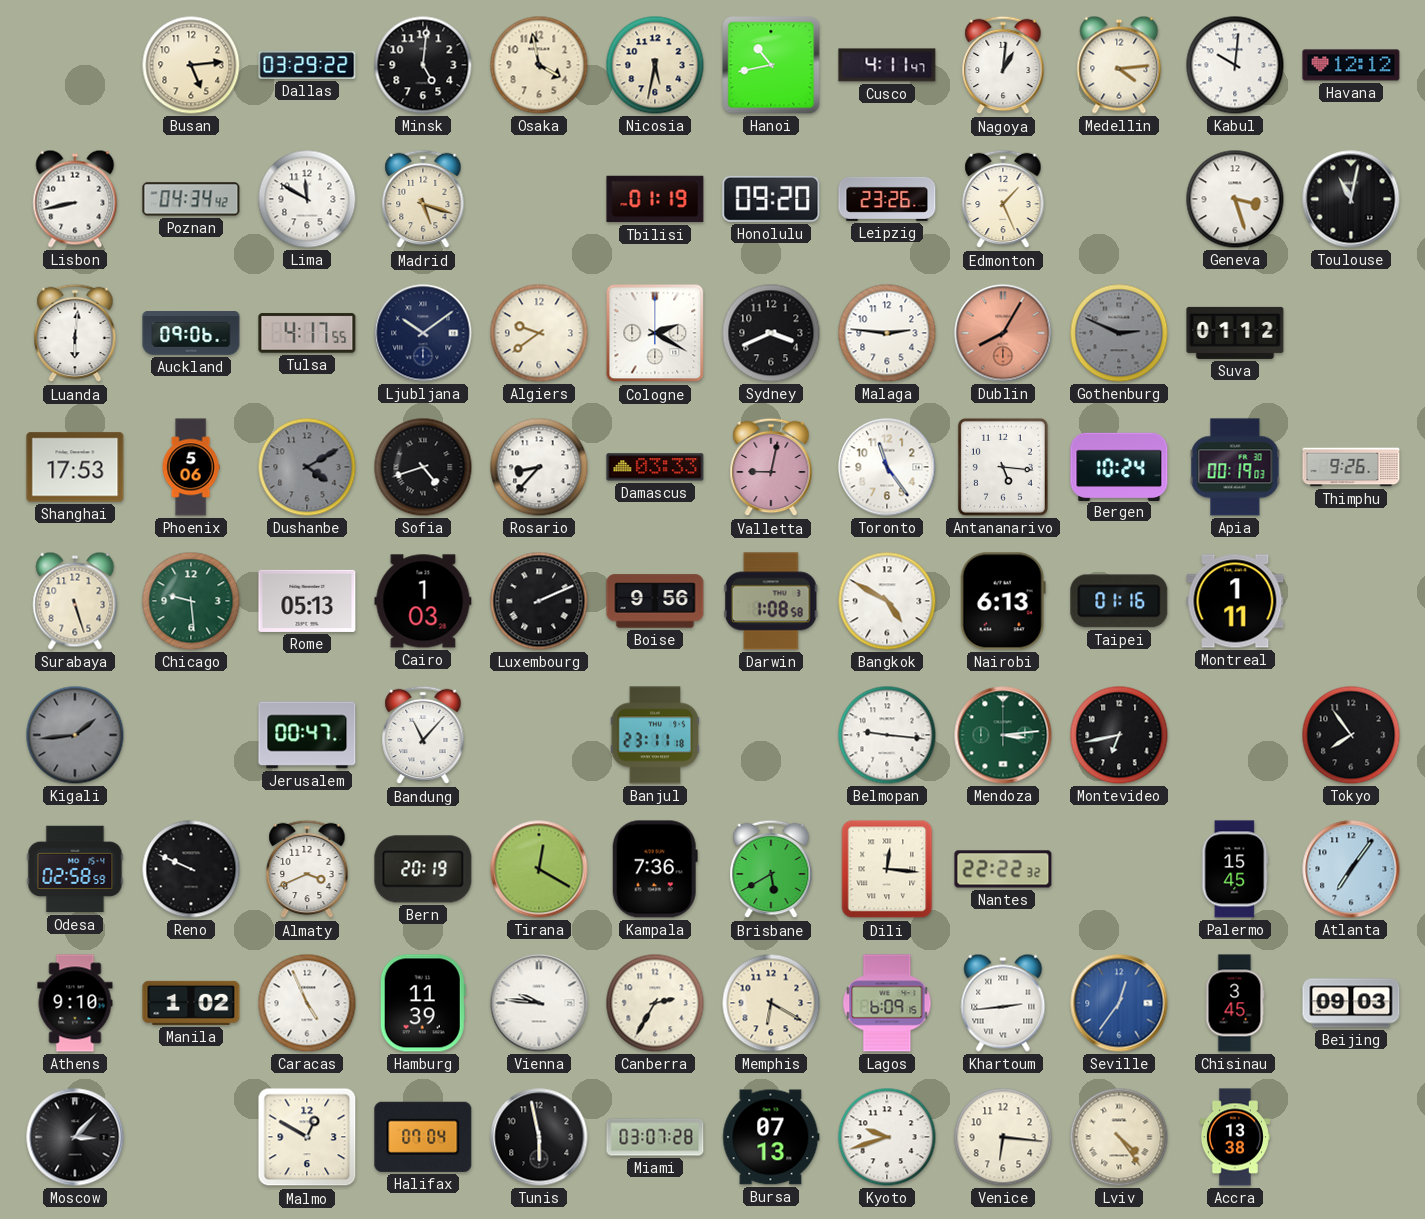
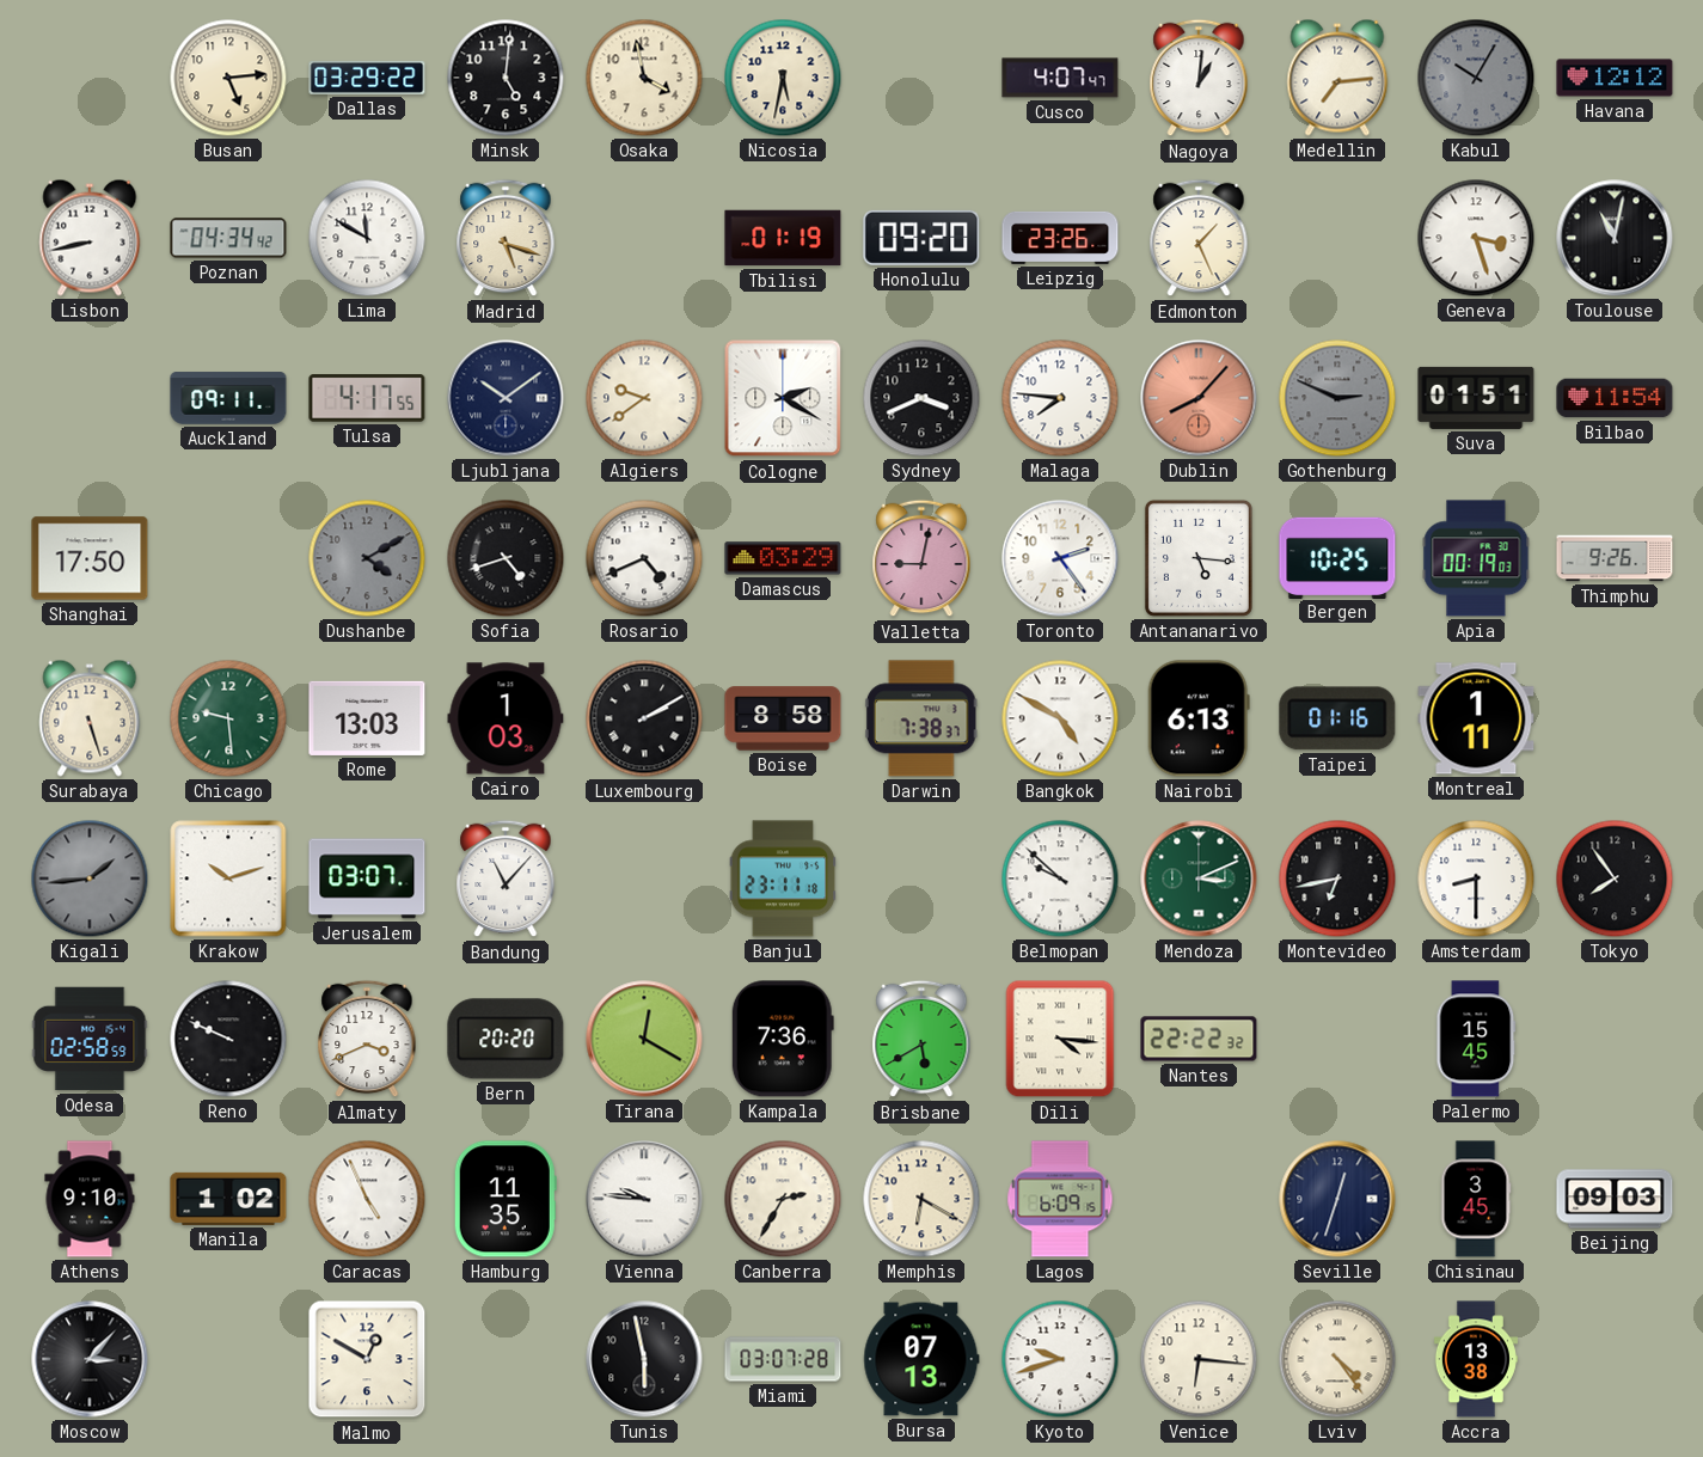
Hanoi: 10:43 -> none
Cusco: 4:11 -> 4:07
Medellin: 4:14 -> 7:14
Kabul: 10:01 -> 10:05
Kabul dial: white -> grey
Luanda: 6:01 -> none
Auckland: 09:06 -> 09:11
Malaga: 2:46 -> 7:46
Dublin: 8:05 -> 8:07
Suva: 01:12 -> 01:51
Bilbao: none -> 11:54
Shanghai: 17:53 -> 17:50
Phoenix: 5:06 -> none
Rosario: 8:37 -> 4:41
Damascus: 03:33 -> 03:29
Toronto: 11:24 -> 2:24
Bergen: 10:24 -> 10:25
Rome: 05:13 -> 13:03
Luxembourg: 2:11 -> 2:10
Boise: 9:56 -> 8:58
Darwin: 1:08 -> 7:38
Krakow: none -> 10:12
Jerusalem: 00:47 -> 03:07
Belmopan: 9:16 -> 9:52
Mendoza: 3:14 -> 3:11
Amsterdam: none -> 8:30
Bern: 20:19 -> 20:20
Dili: 12:16 -> 4:16
Atlanta: 7:06 -> none
Hamburg: 11:39 -> 11:35
Khartoum: 2:44 -> none
Seville: 12:36 -> 12:33
Seville dial: blue -> navy
Halifax: 07:04 -> none
